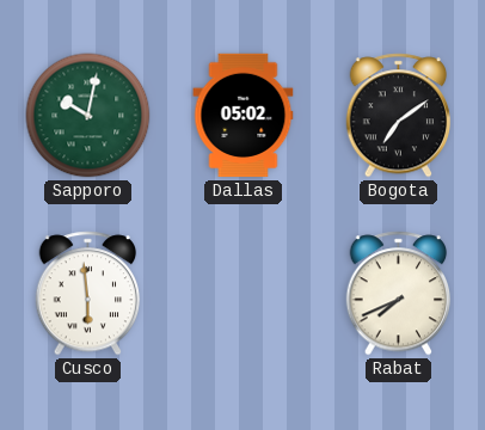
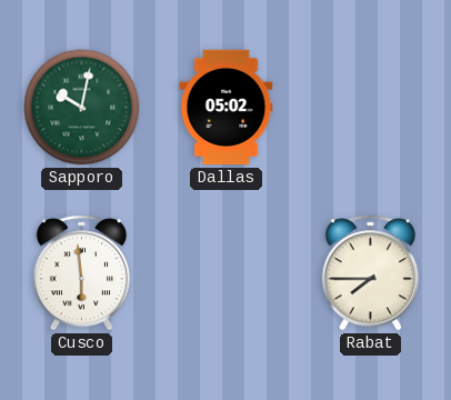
Bogota: 7:09 -> none
Rabat: 7:41 -> 7:45
